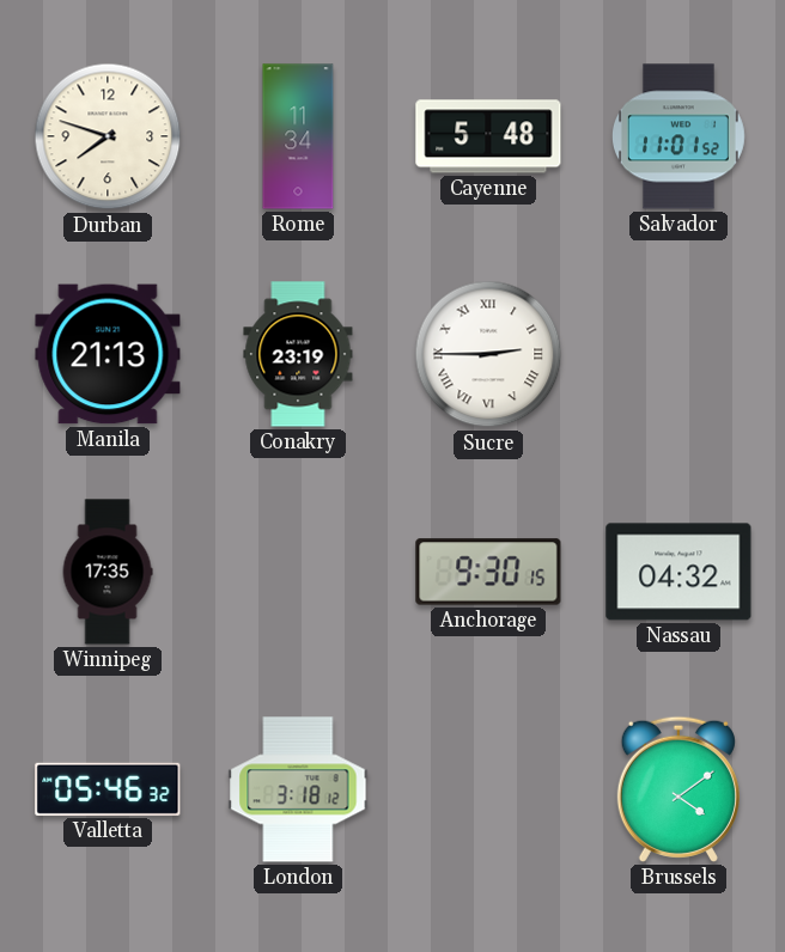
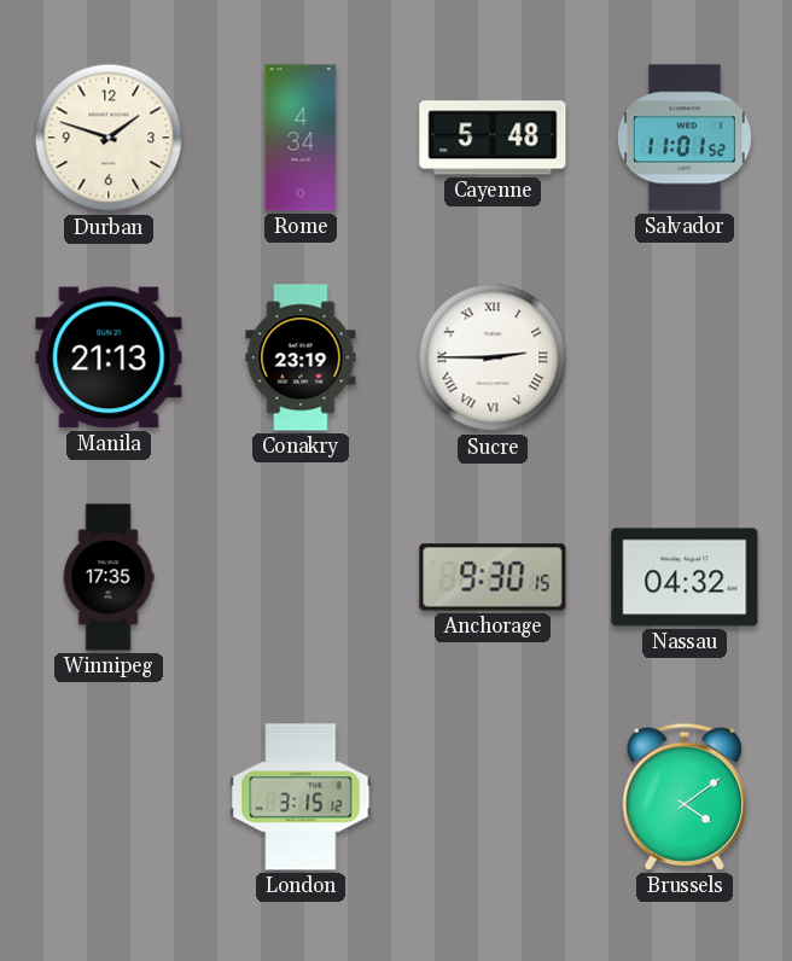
Durban: 7:48 -> 1:48
Rome: 11:34 -> 4:34
Valletta: 05:46 -> none
London: 3:18 -> 3:15
